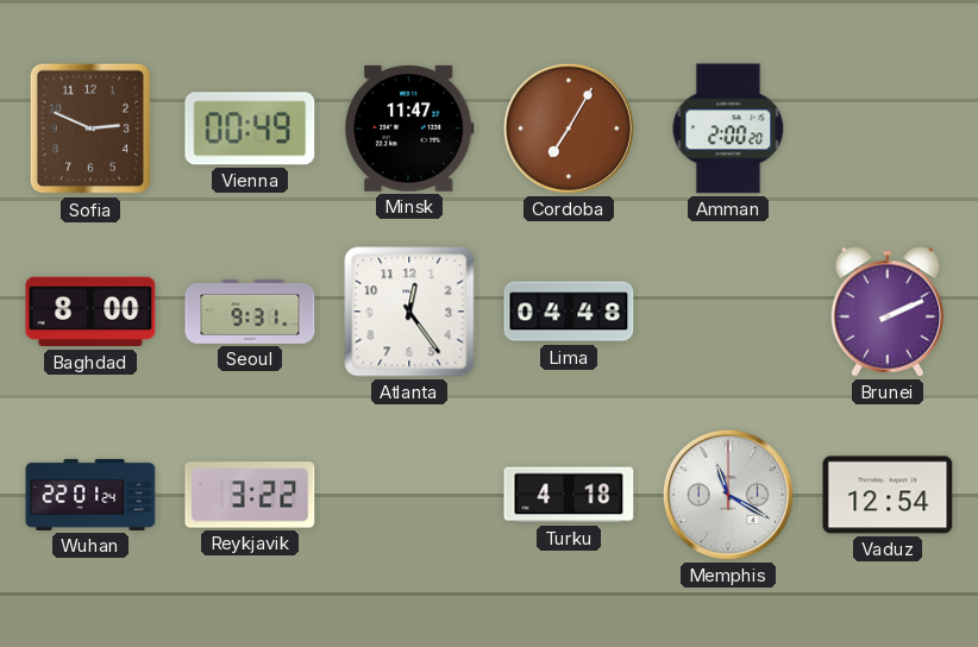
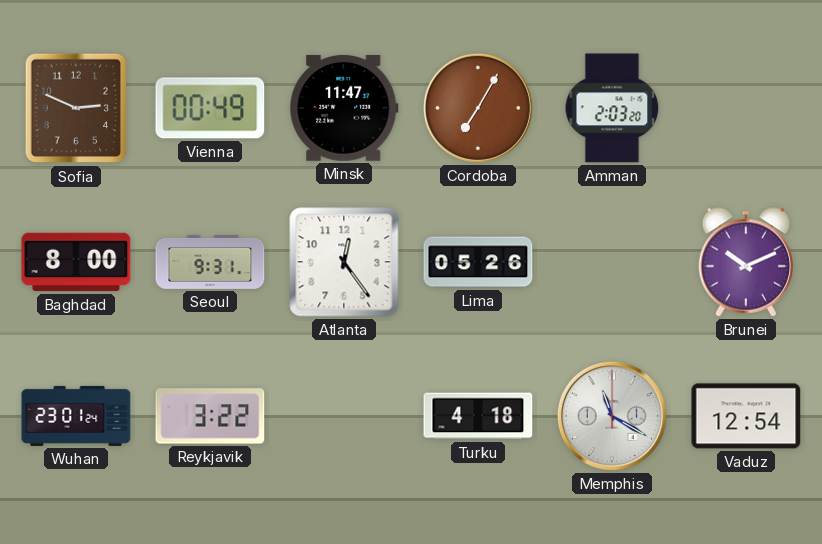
Amman: 2:00 -> 2:03
Lima: 04:48 -> 05:26
Brunei: 2:11 -> 10:11
Wuhan: 22:01 -> 23:01
